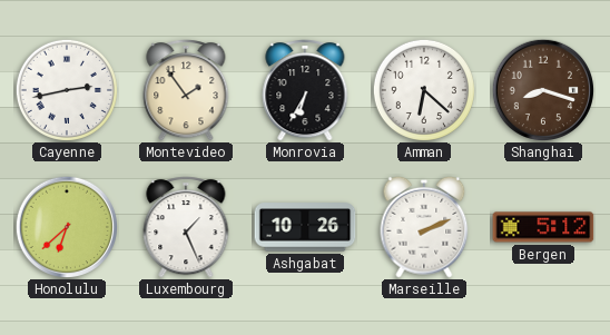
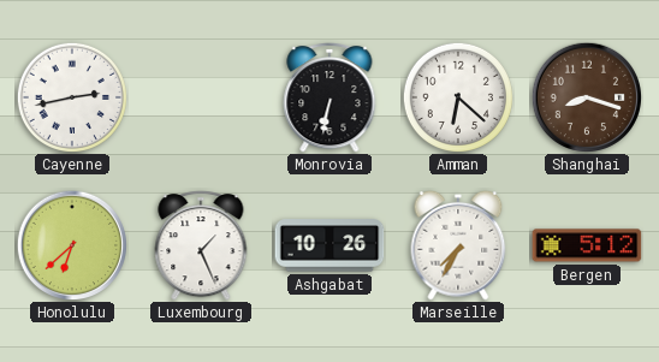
Montevideo: 1:54 -> none
Monrovia: 6:35 -> 6:32
Marseille: 2:11 -> 7:35
